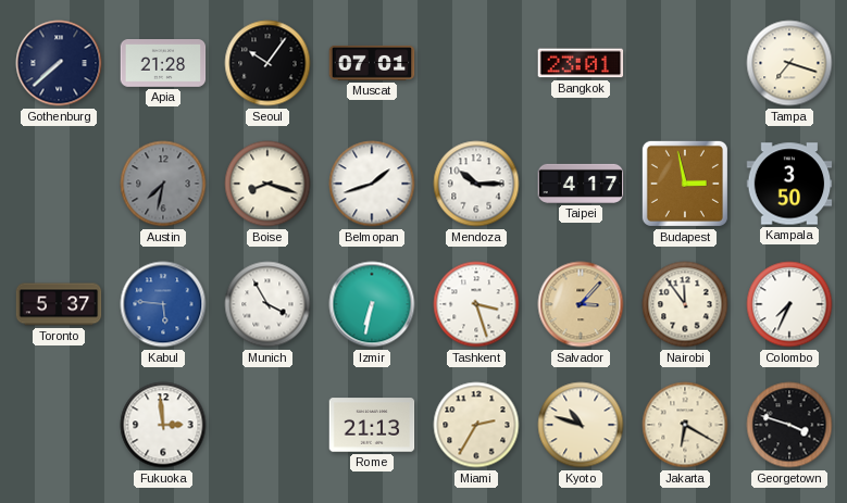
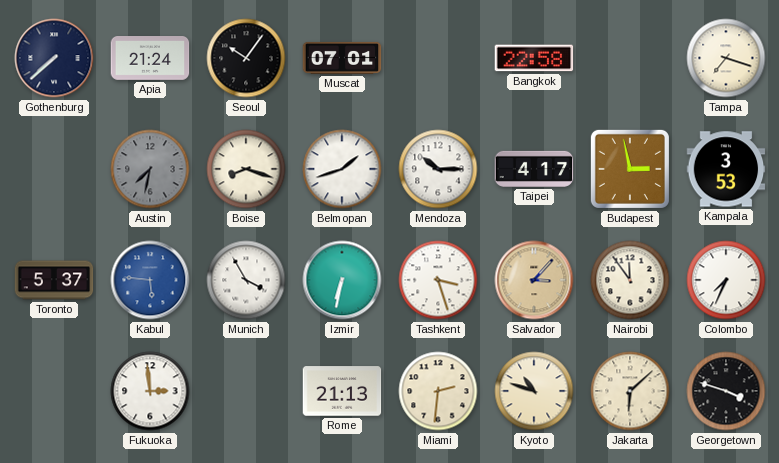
Apia: 21:28 -> 21:24
Bangkok: 23:01 -> 22:58
Kampala: 3:50 -> 3:53
Miami: 2:35 -> 2:31
Jakarta: 6:20 -> 6:08
